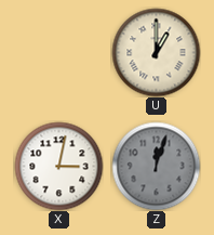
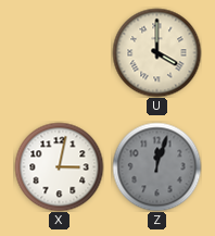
U: 1:00 -> 4:00
